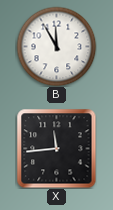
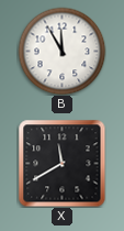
X: 11:44 -> 11:40
